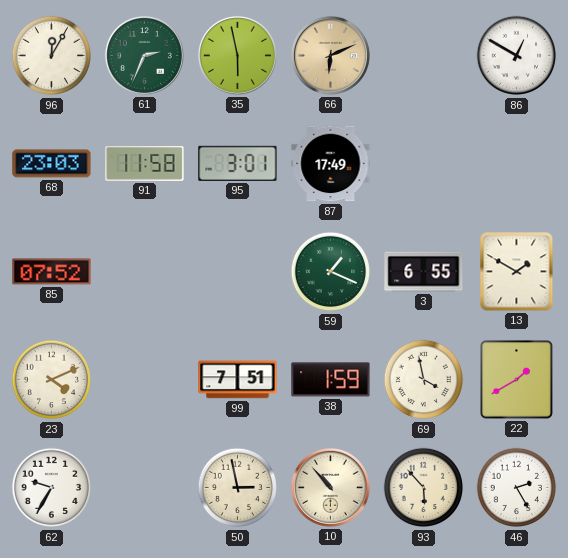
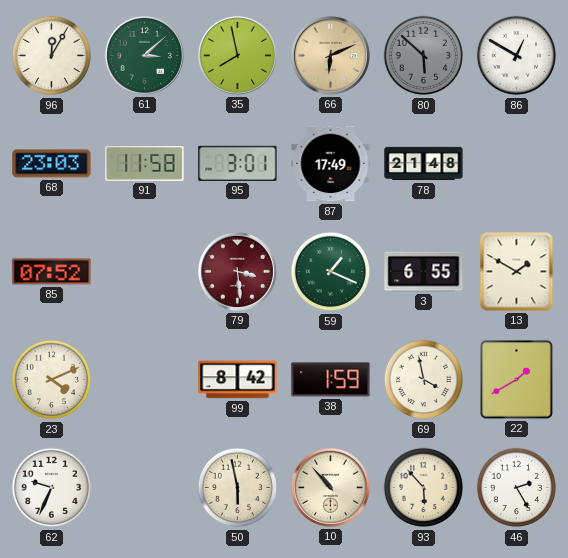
61: 2:34 -> 3:08
35: 5:58 -> 7:58
80: none -> 5:52
78: none -> 21:48
79: none -> 3:29
99: 7:51 -> 8:42
62: 9:35 -> 9:34
50: 2:58 -> 5:58
